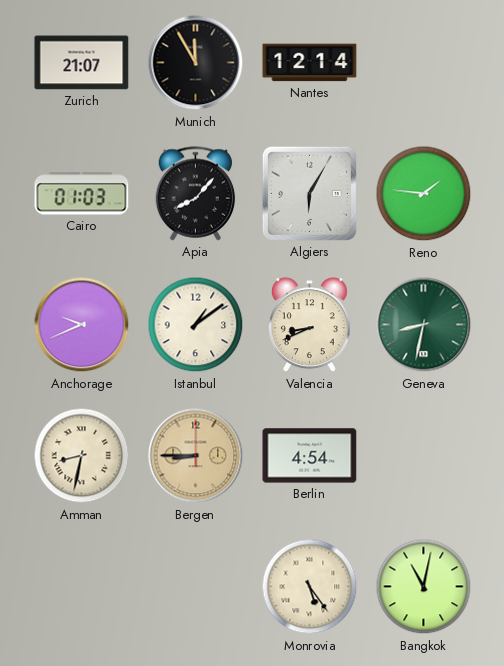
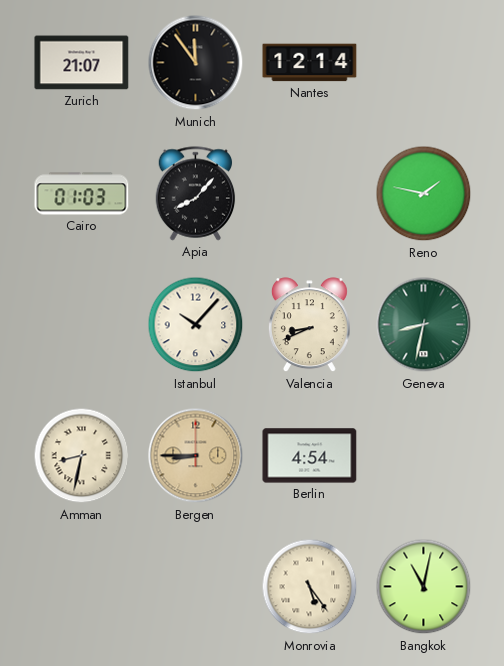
Munich: 11:55 -> 11:54
Algiers: 6:05 -> none
Reno: 1:46 -> 1:47
Anchorage: 9:41 -> none
Istanbul: 1:09 -> 10:07
